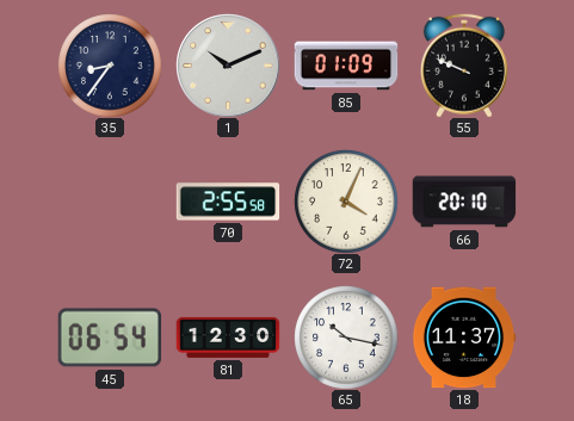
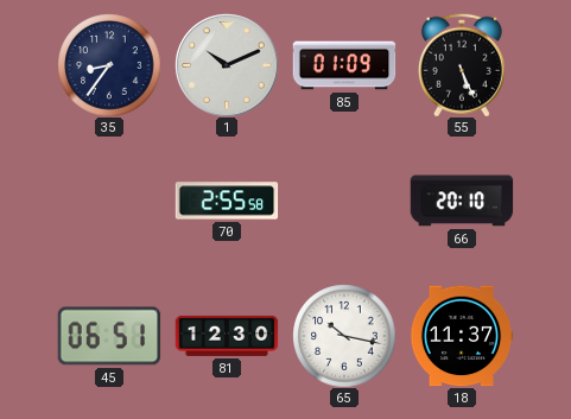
55: 9:49 -> 5:26
72: 4:04 -> none
45: 06:54 -> 06:51
